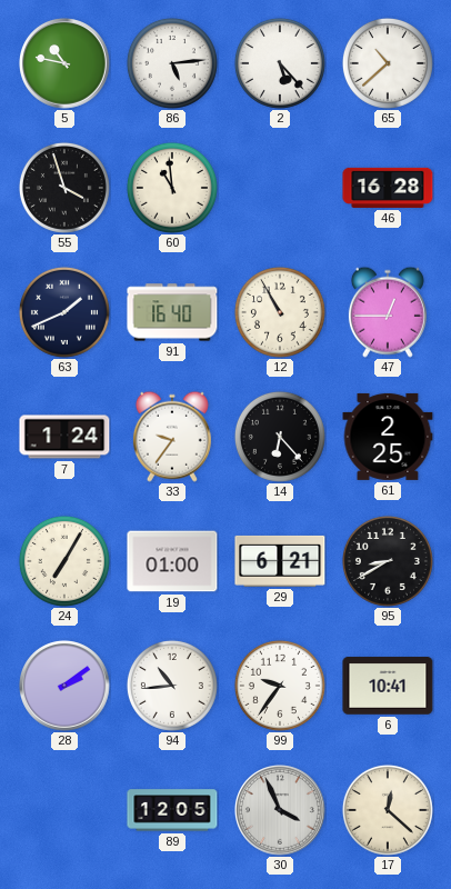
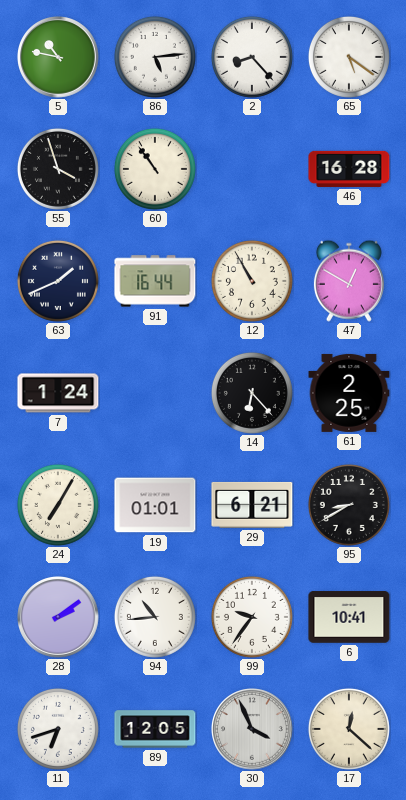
2: 5:23 -> 8:23
65: 10:38 -> 5:21
60: 10:59 -> 10:54
91: 16:40 -> 16:44
47: 12:45 -> 12:50
33: 9:36 -> none
19: 01:00 -> 01:01
11: none -> 6:42
